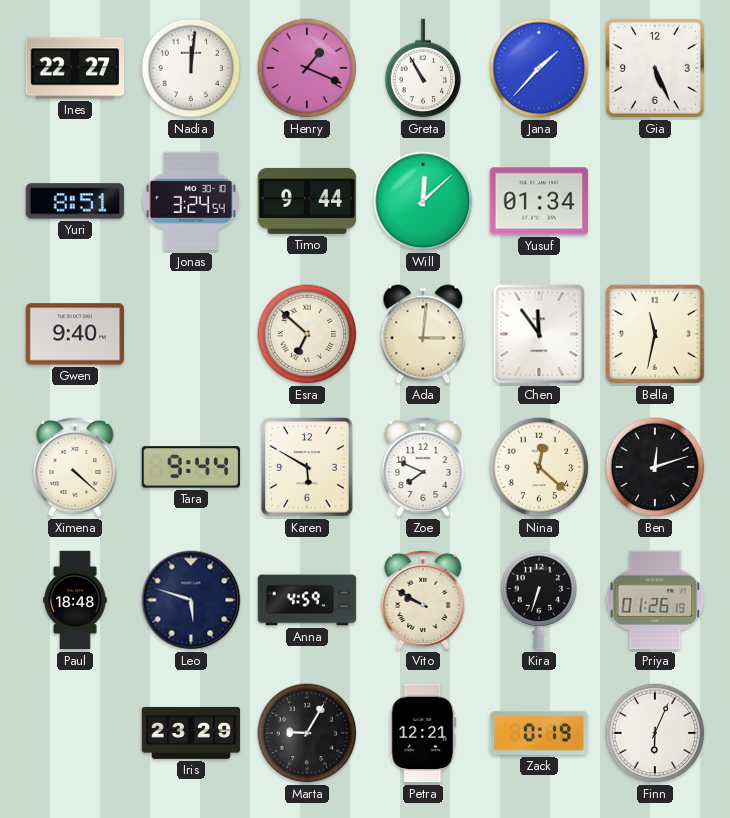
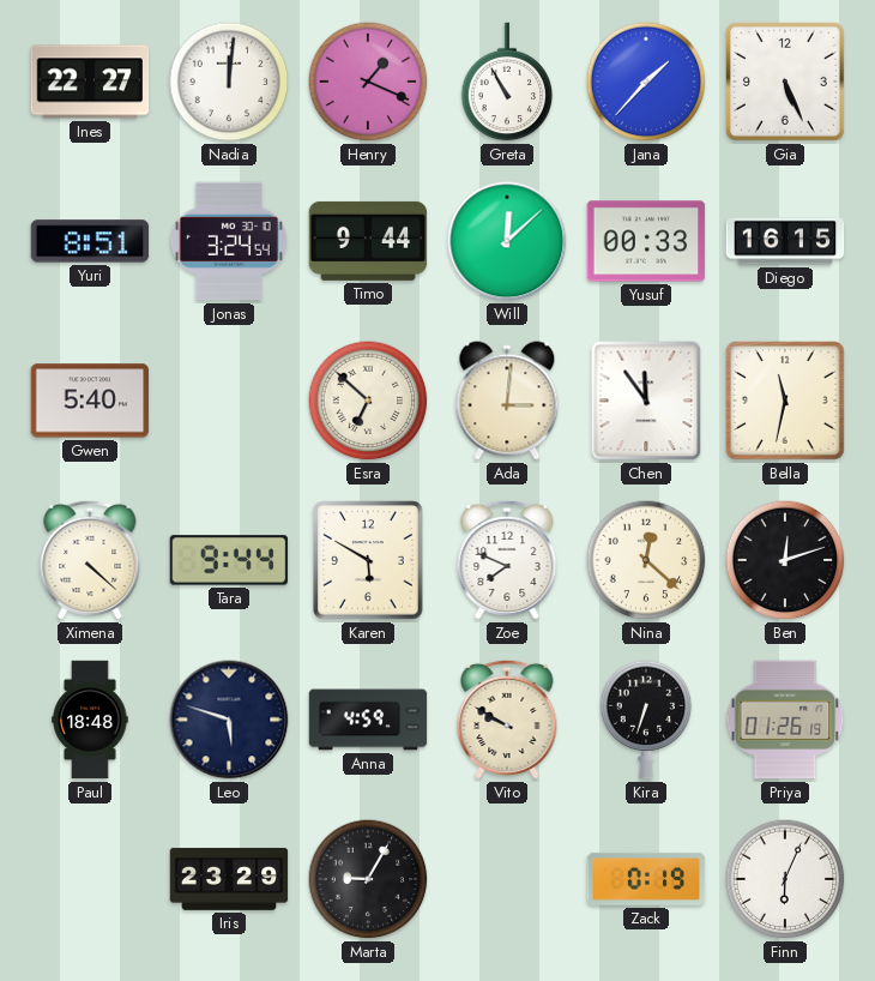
Yusuf: 01:34 -> 00:33
Diego: none -> 16:15
Gwen: 9:40 -> 5:40
Petra: 12:21 -> none
